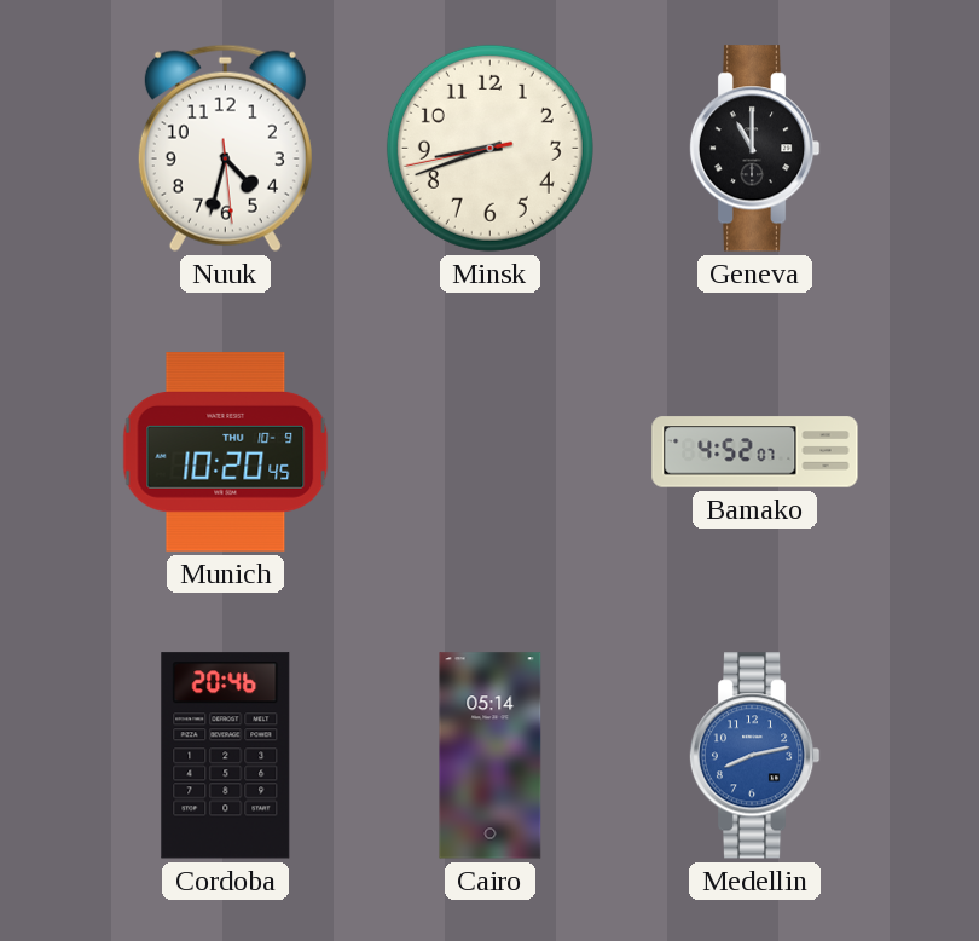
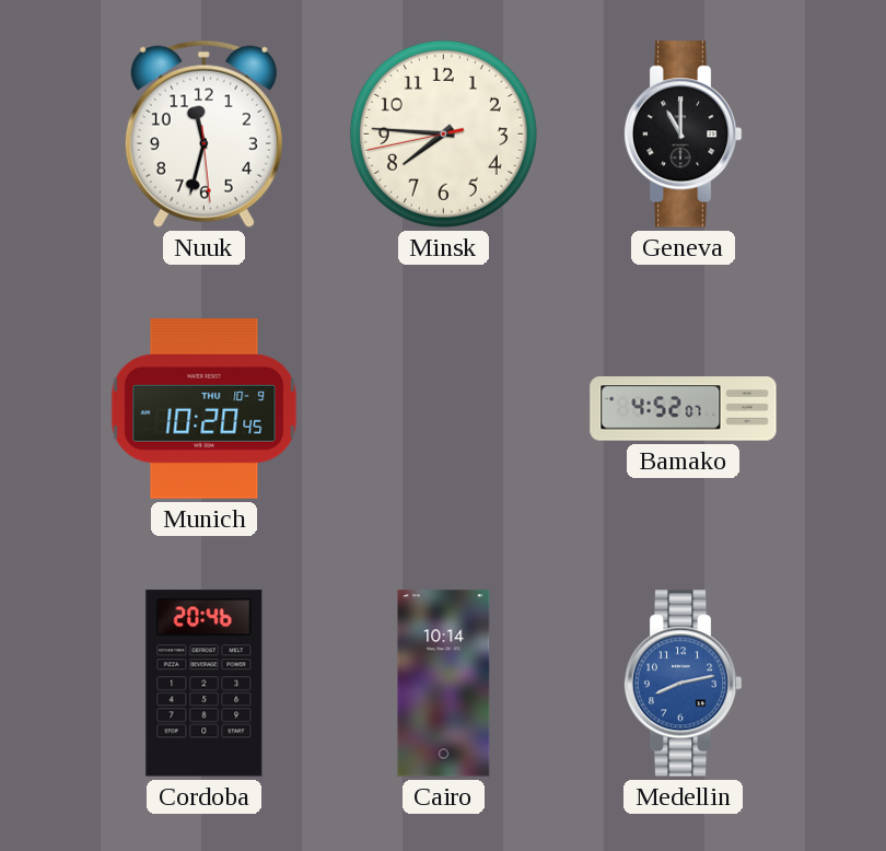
Nuuk: 4:32 -> 11:32
Minsk: 8:41 -> 7:45
Cairo: 05:14 -> 10:14
